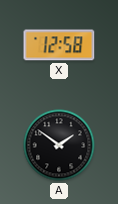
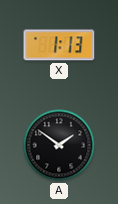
X: 12:58 -> 1:13
